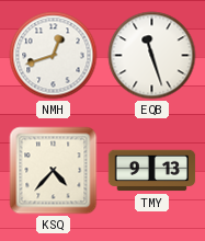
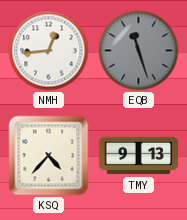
NMH: 12:42 -> 12:44
EQB dial: white -> grey
